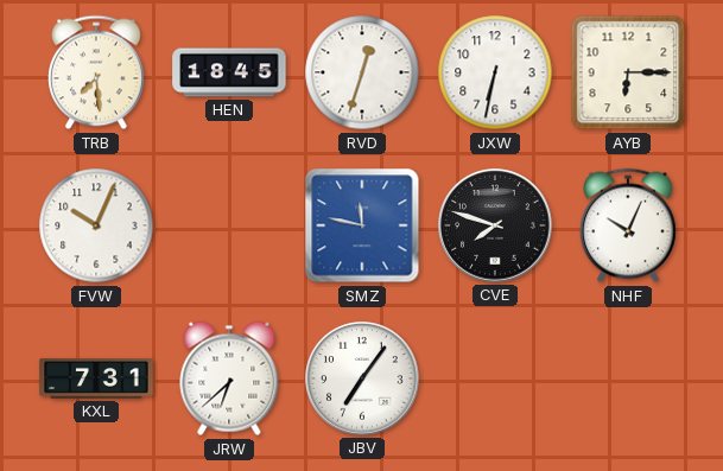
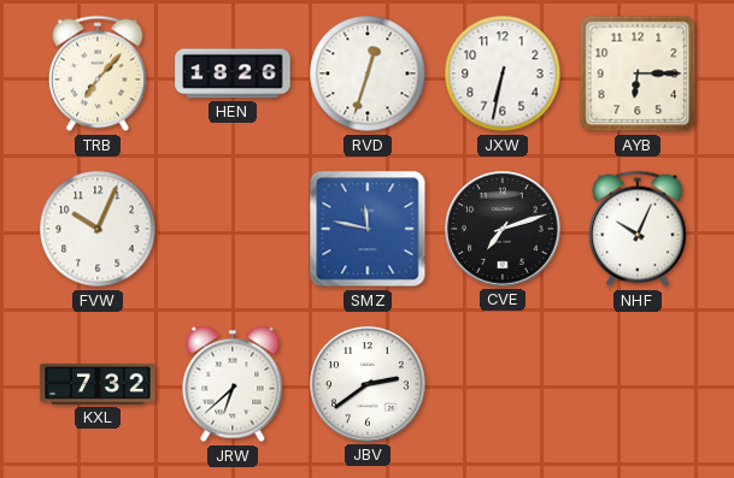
TRB: 7:29 -> 7:07
HEN: 18:45 -> 18:26
CVE: 7:48 -> 7:12
KXL: 7:31 -> 7:32
JBV: 7:06 -> 2:39
